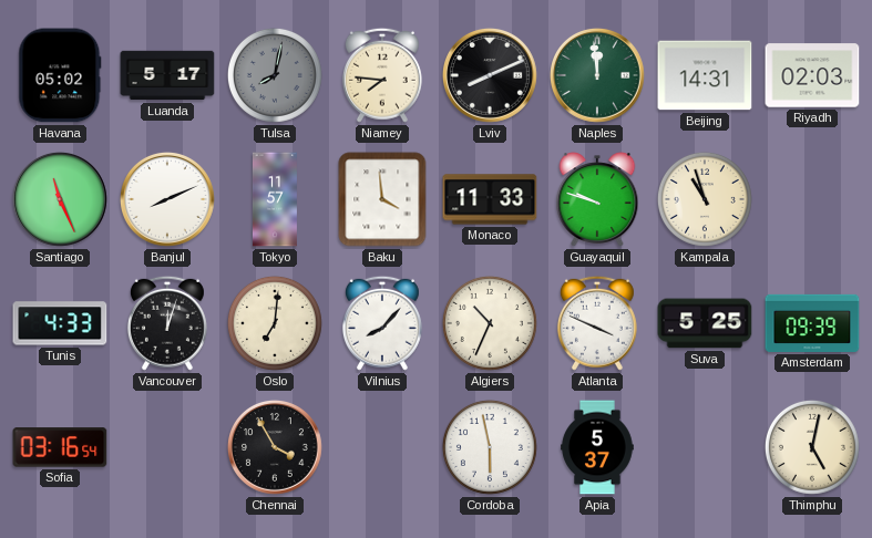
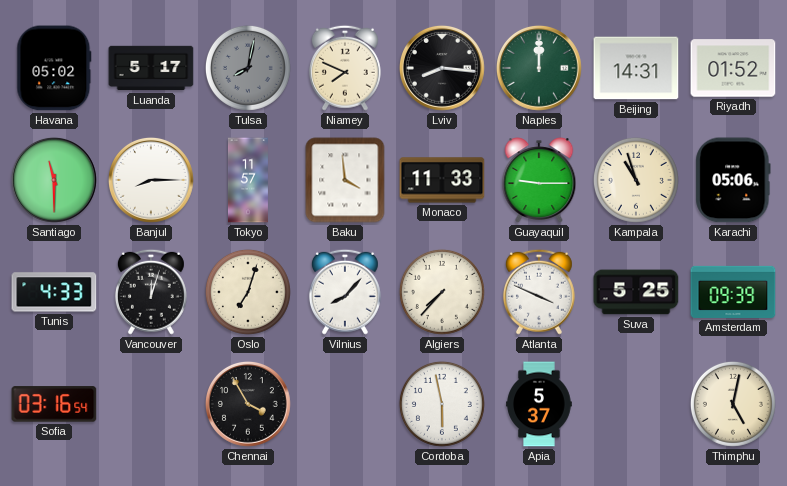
Niamey: 7:46 -> 7:49
Lviv: 8:11 -> 8:16
Naples: 11:59 -> 12:00
Riyadh: 02:03 -> 01:52
Santiago: 11:26 -> 11:30
Banjul: 8:11 -> 8:15
Guayaquil: 9:48 -> 9:15
Karachi: none -> 05:06
Oslo: 7:01 -> 7:03
Algiers: 10:34 -> 7:37
